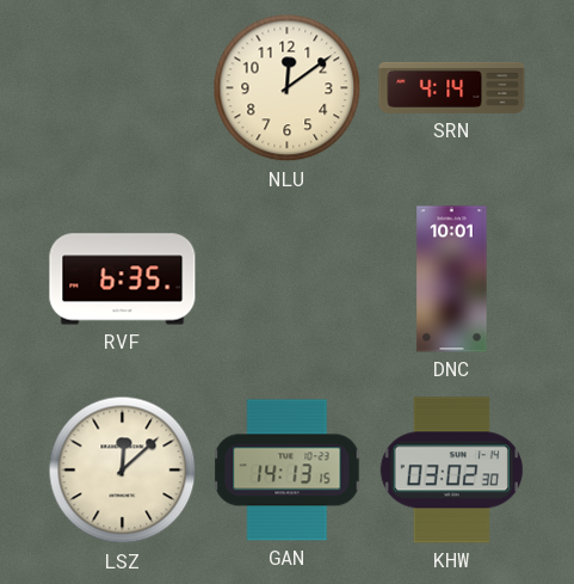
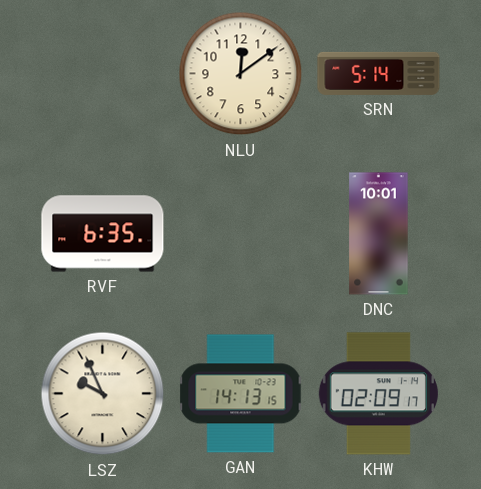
SRN: 4:14 -> 5:14
LSZ: 12:08 -> 9:56
KHW: 03:02 -> 02:09
